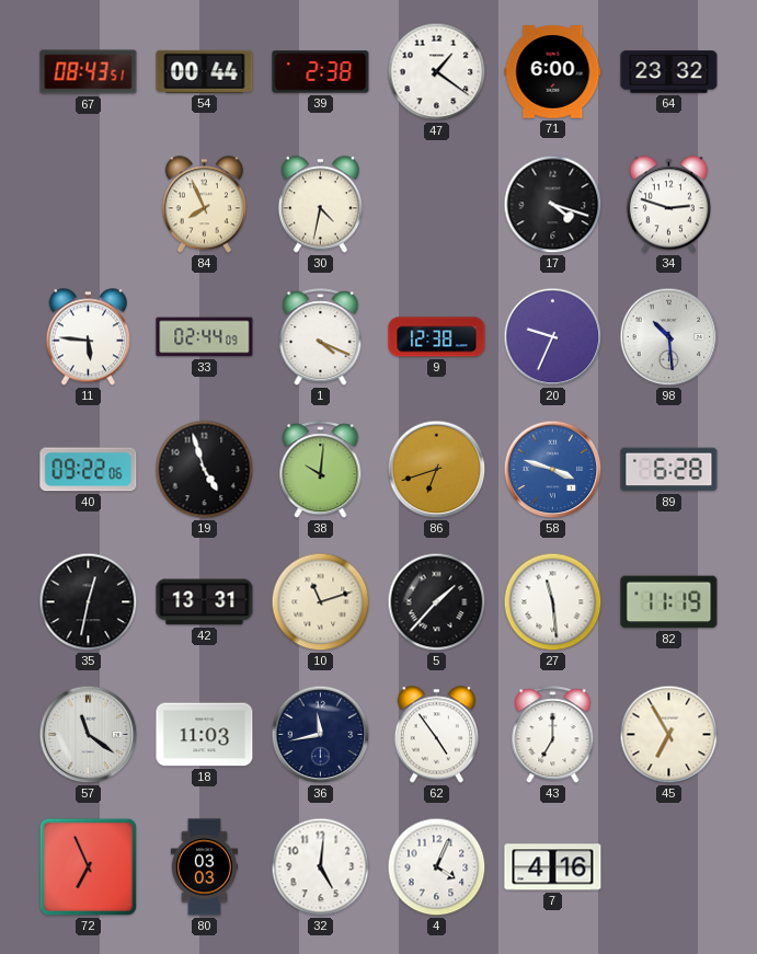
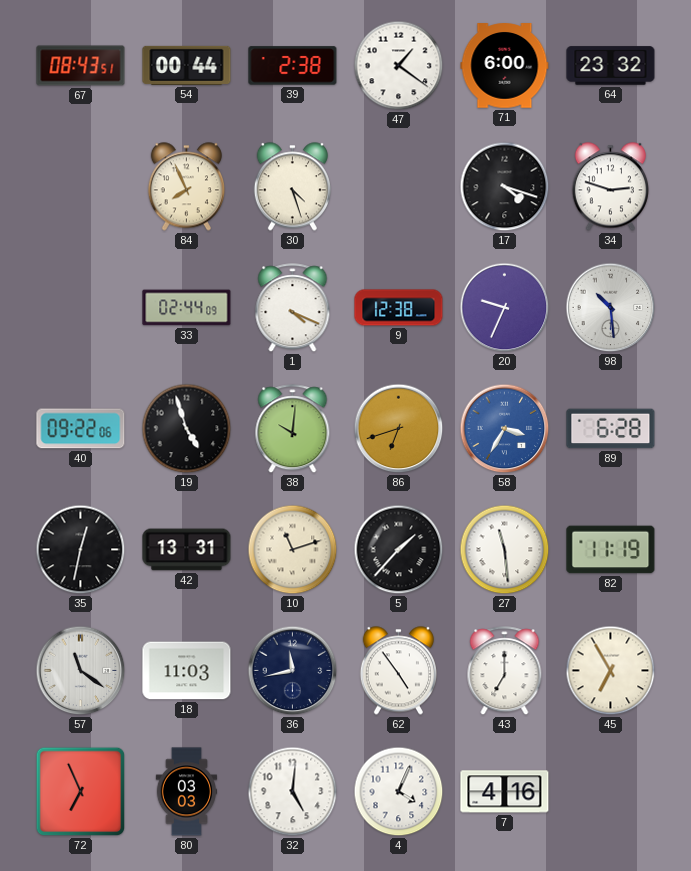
30: 4:32 -> 4:27
11: 5:46 -> none
58: 3:48 -> 3:35
